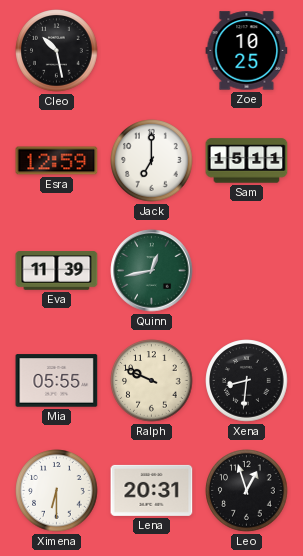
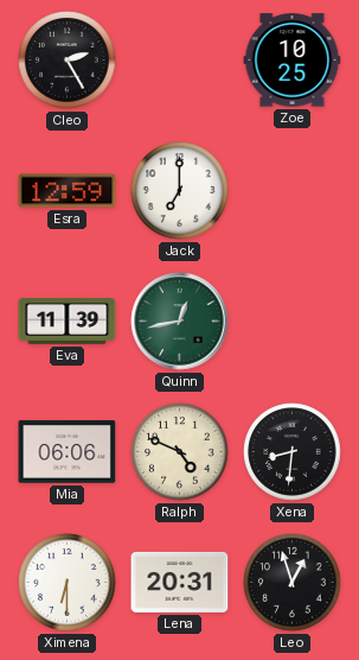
Cleo: 10:28 -> 2:25
Sam: 15:11 -> none
Mia: 05:55 -> 06:06
Ralph: 9:49 -> 4:49
